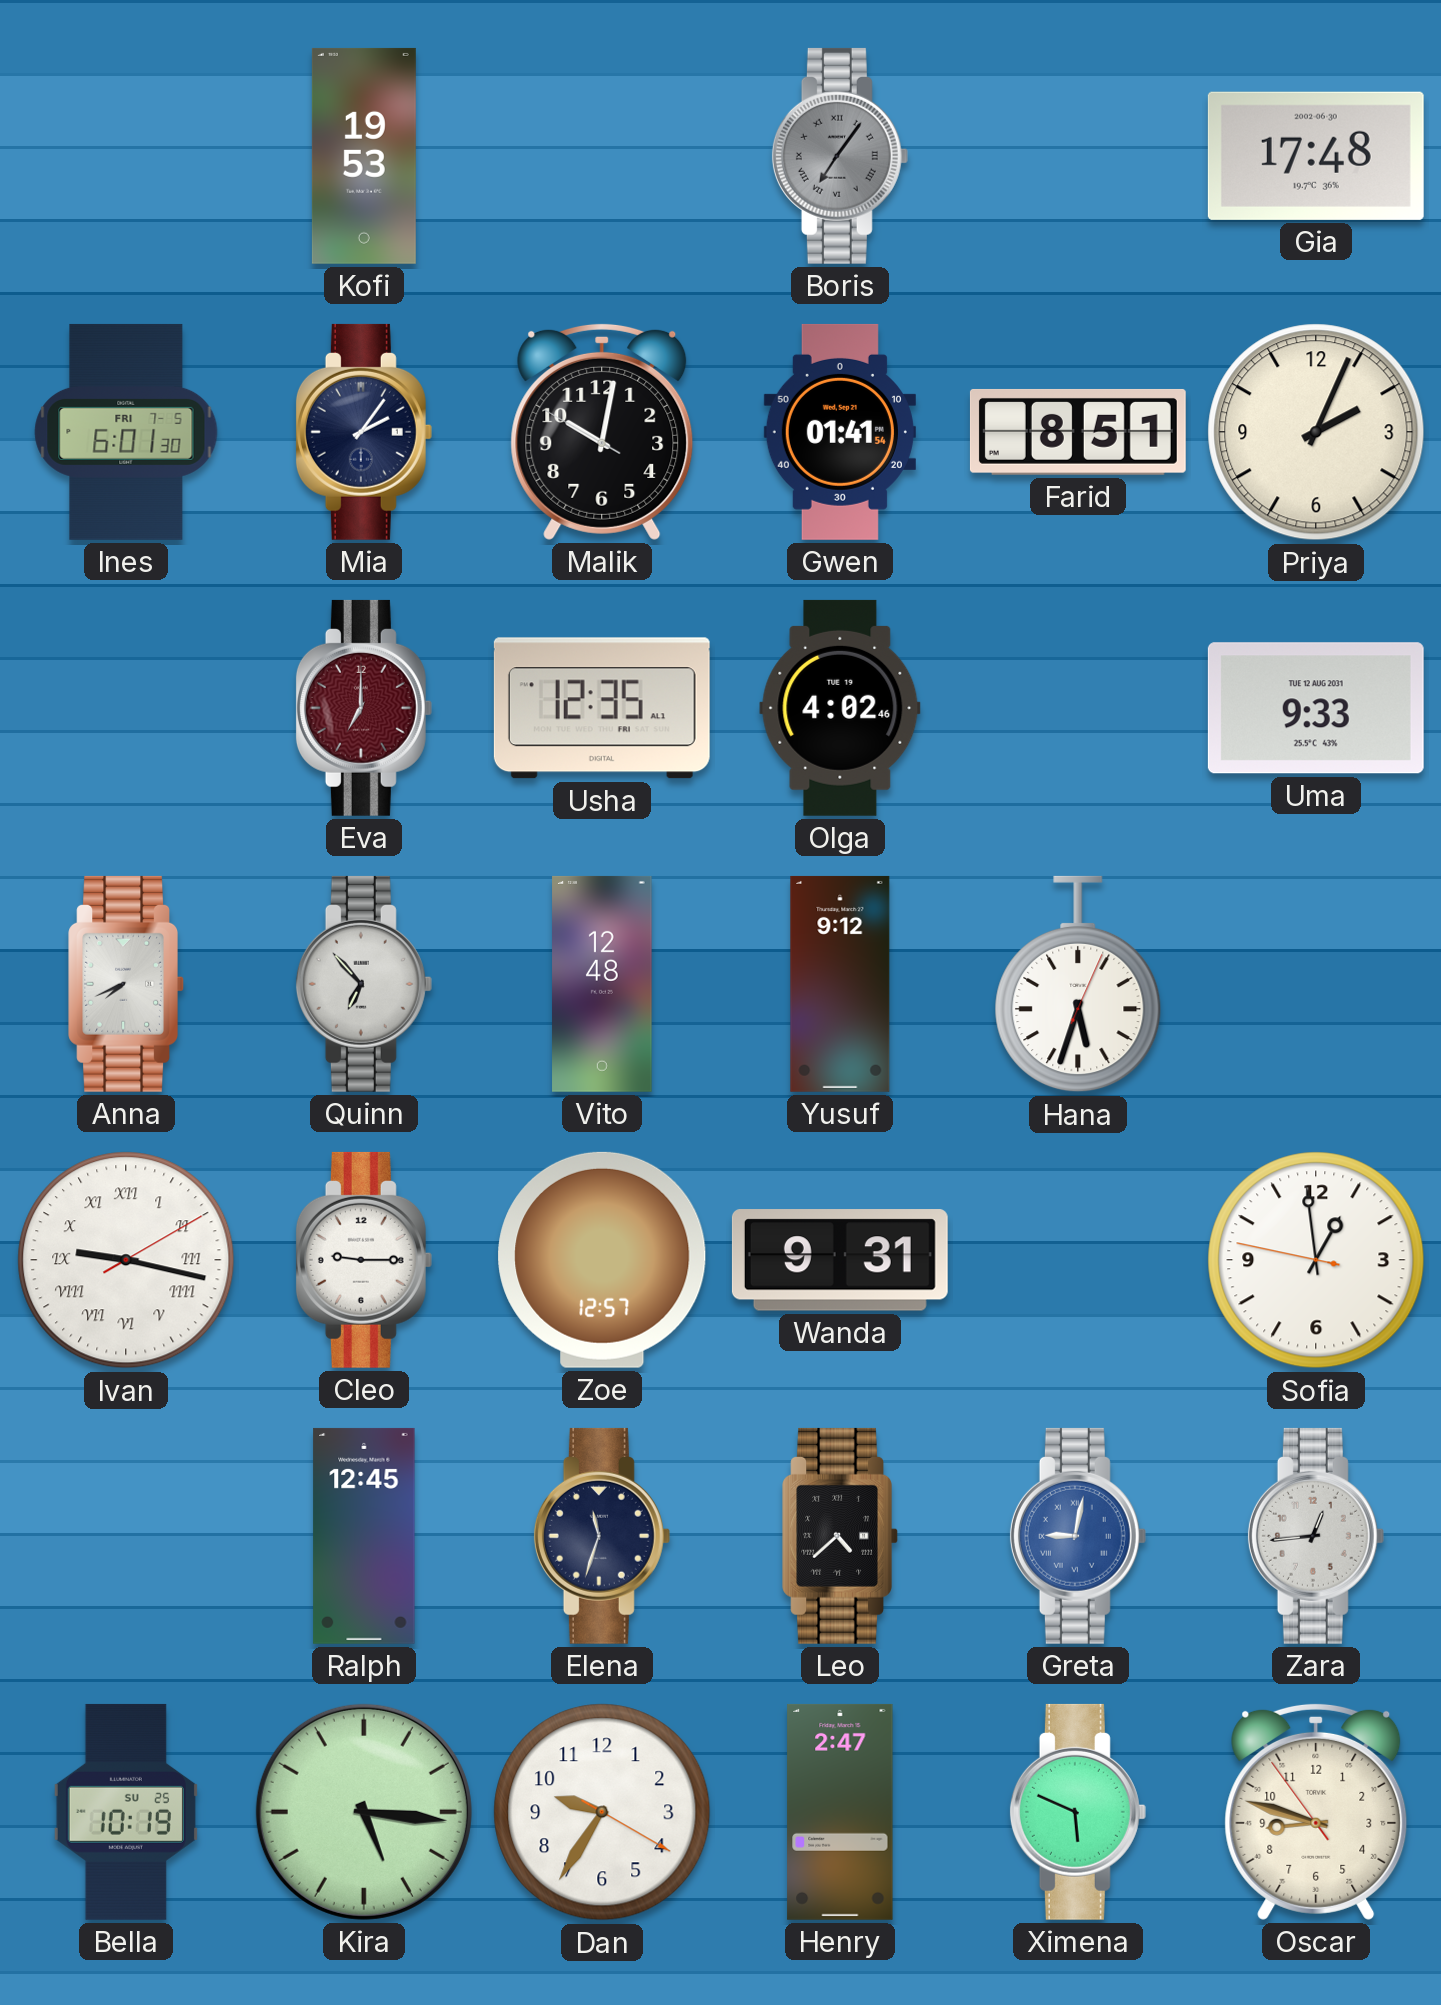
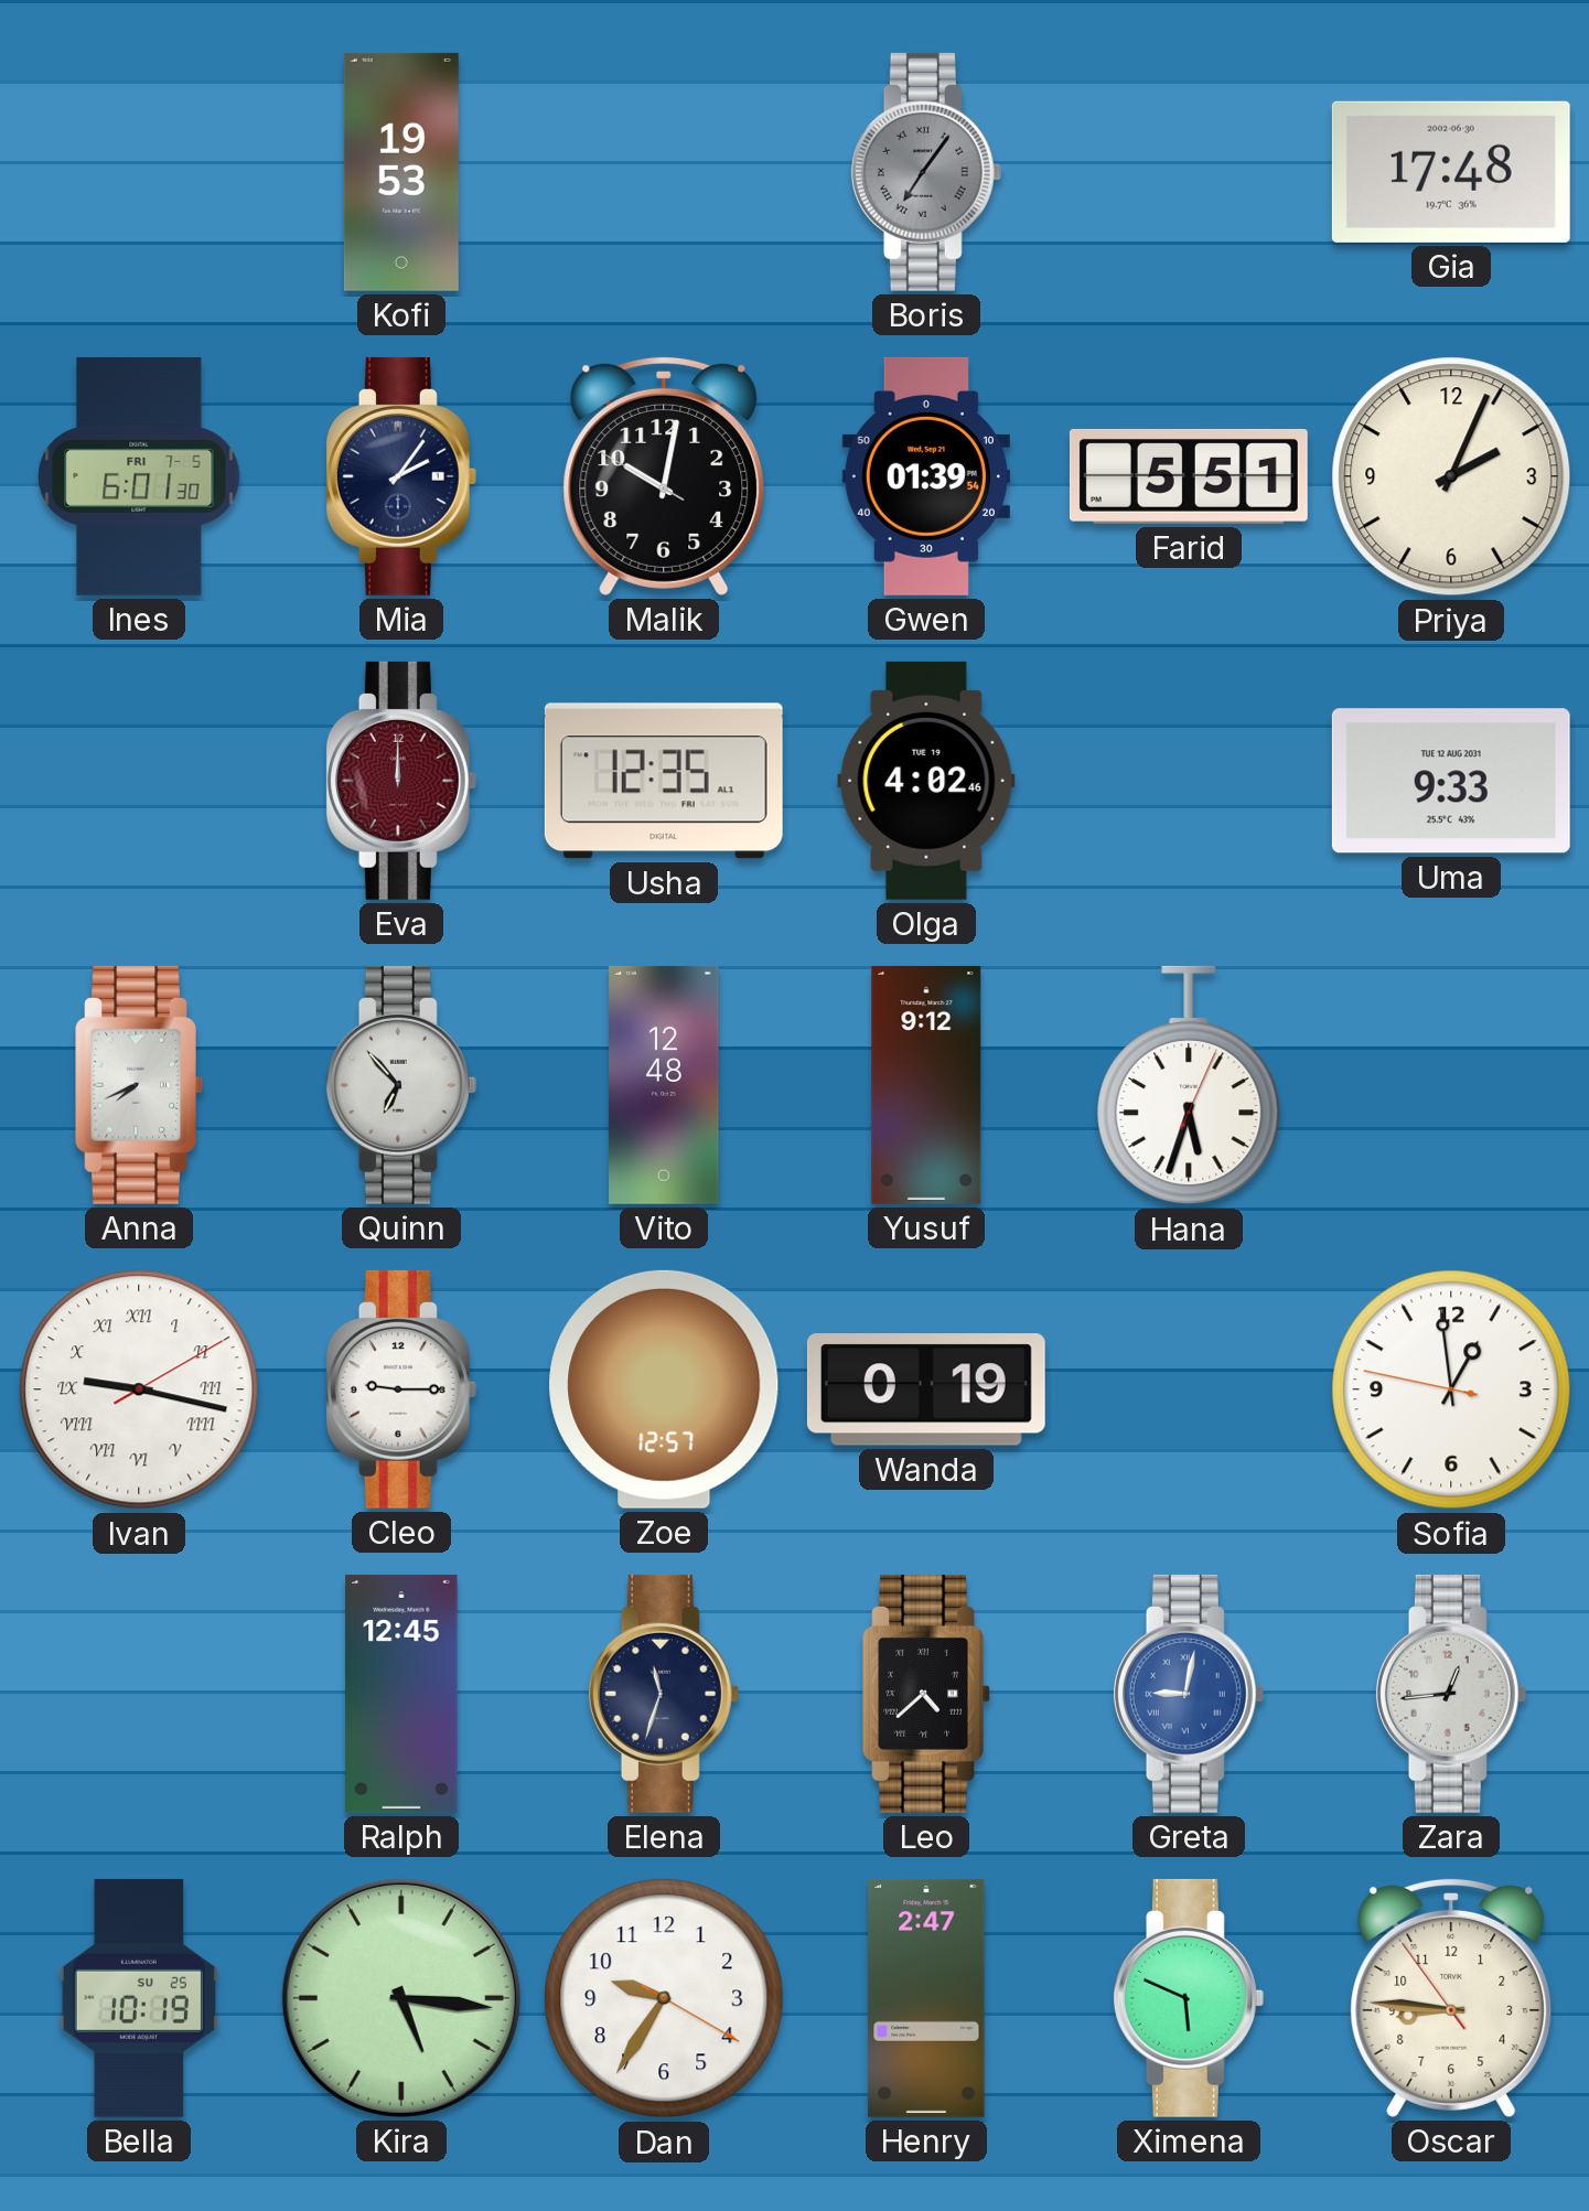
Gwen: 01:41 -> 01:39
Farid: 8:51 -> 5:51
Eva: 7:00 -> 12:00
Wanda: 9:31 -> 0:19
Oscar: 8:47 -> 8:45
